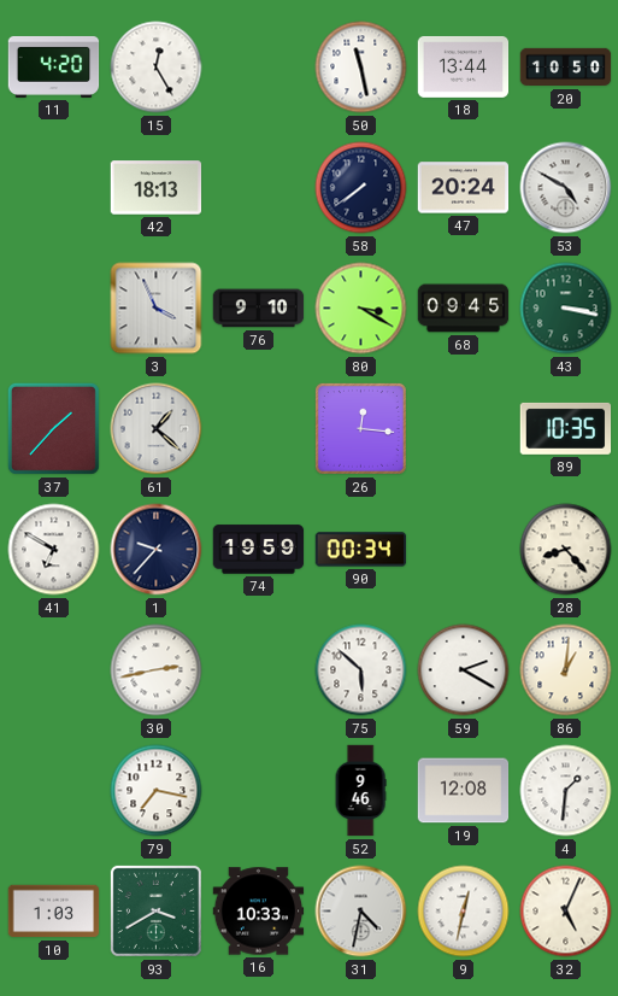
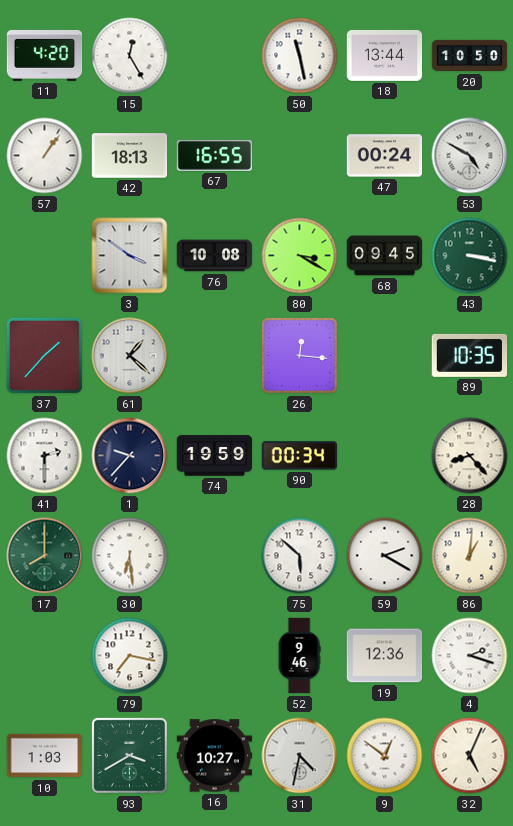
57: none -> 1:06
67: none -> 16:55
58: 7:39 -> none
47: 20:24 -> 00:24
3: 3:56 -> 3:51
76: 9:10 -> 10:08
41: 6:50 -> 2:30
17: none -> 8:00
30: 2:43 -> 6:29
19: 12:08 -> 12:36
4: 1:31 -> 2:18
16: 10:33 -> 10:27
9: 12:32 -> 12:51
